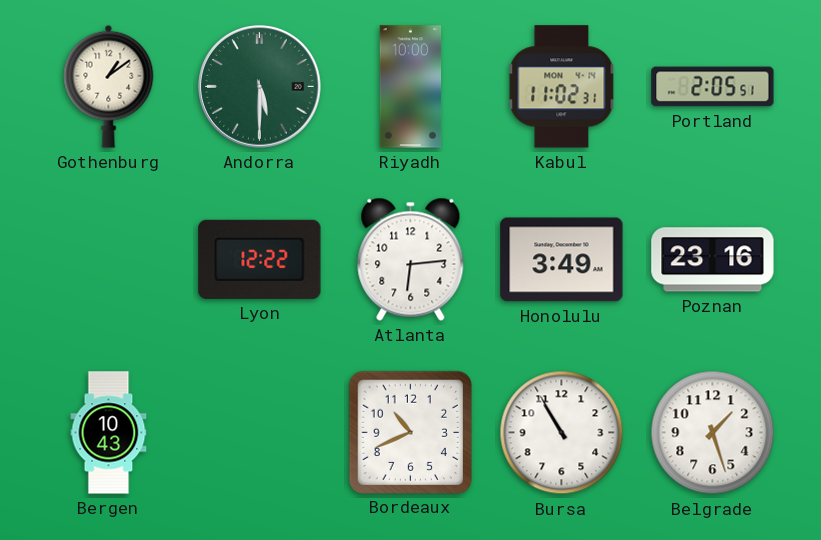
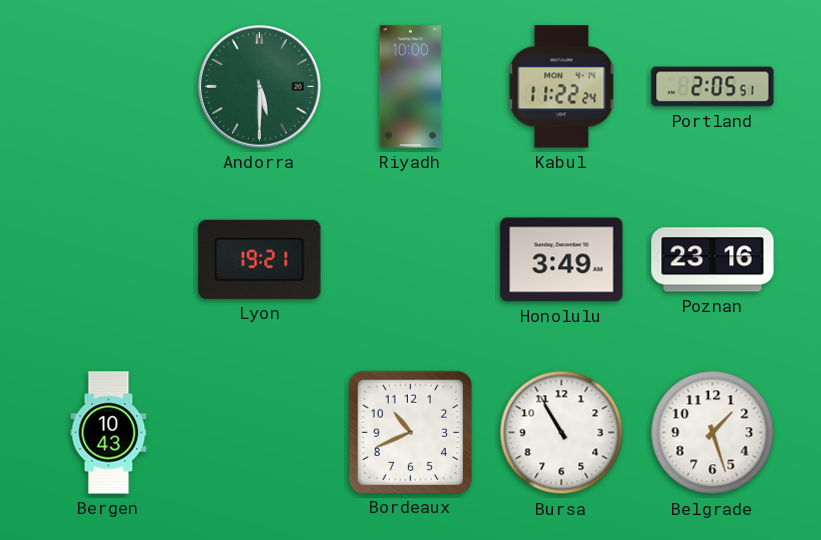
Gothenburg: 1:09 -> none
Kabul: 11:02 -> 11:22
Lyon: 12:22 -> 19:21
Atlanta: 6:14 -> none
